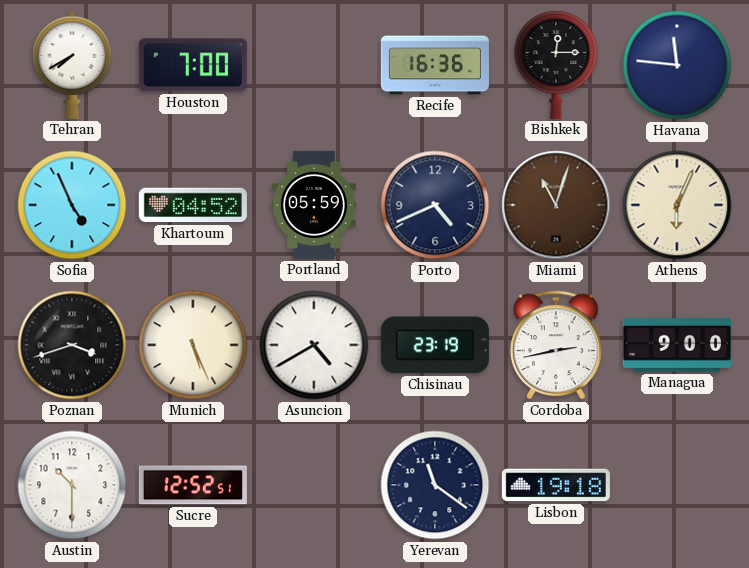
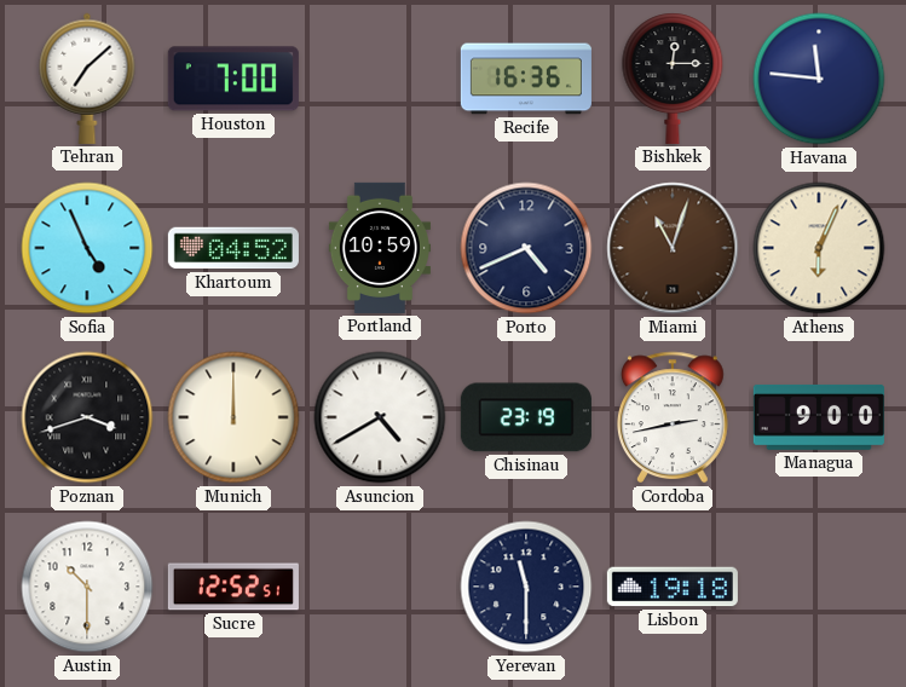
Tehran: 7:40 -> 7:08
Portland: 05:59 -> 10:59
Munich: 5:26 -> 12:00
Yerevan: 11:21 -> 11:30
